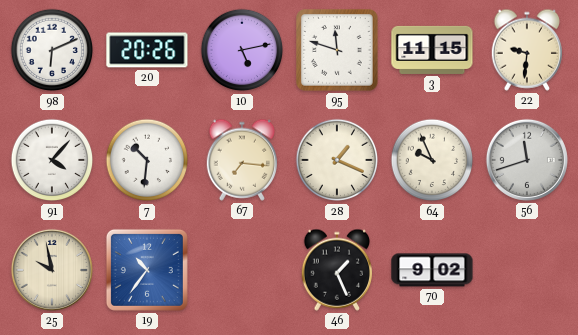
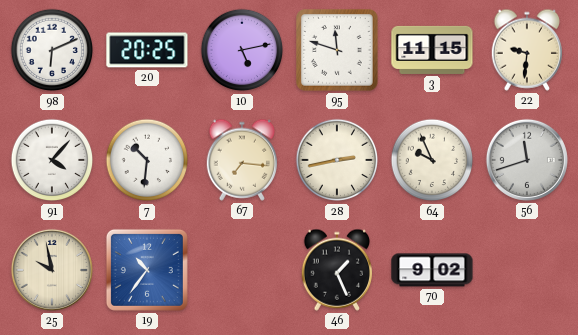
20: 20:26 -> 20:25
28: 1:19 -> 2:43
